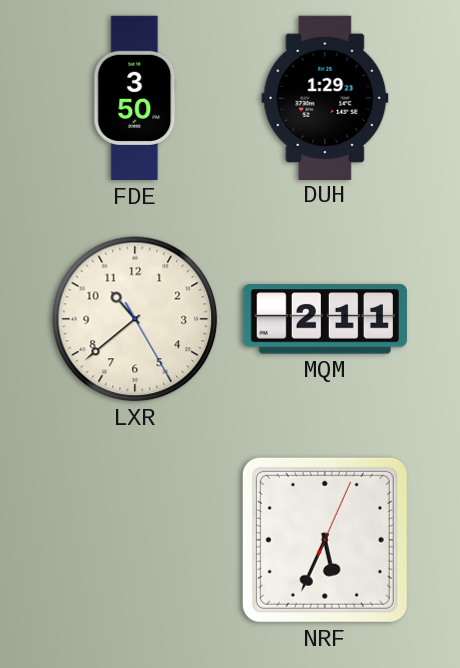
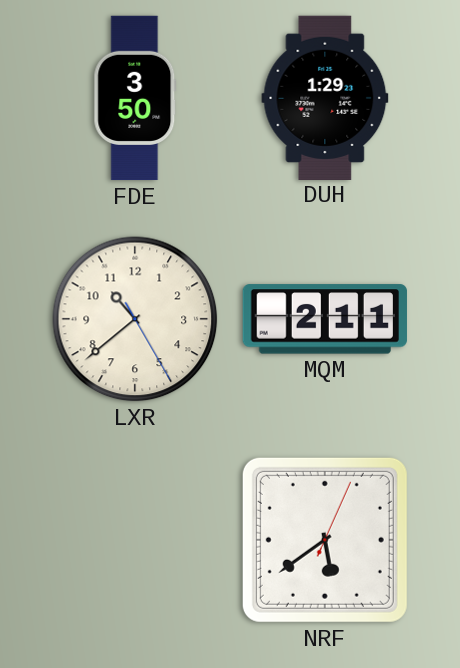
NRF: 5:34 -> 5:39
